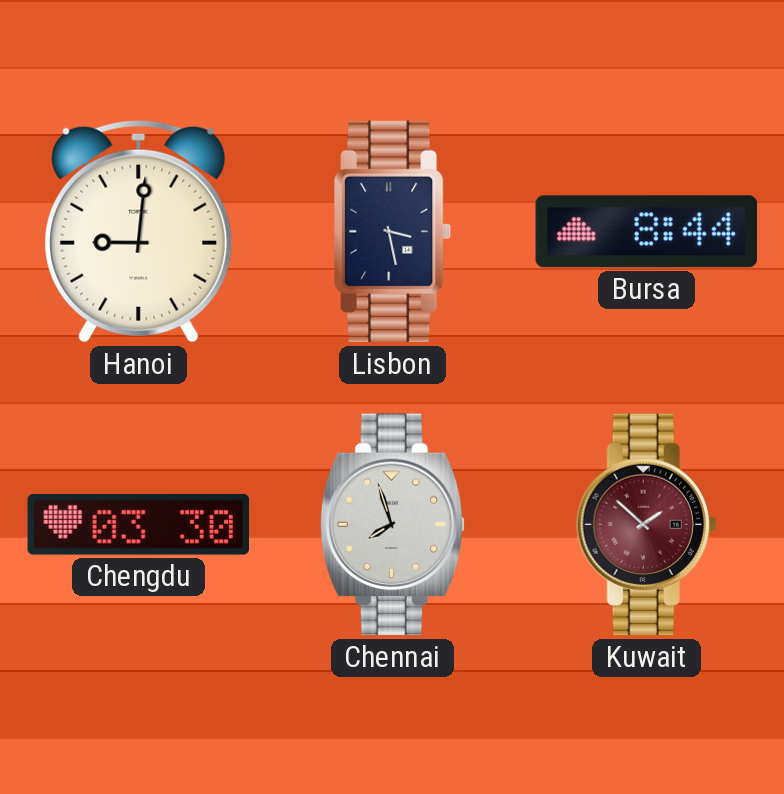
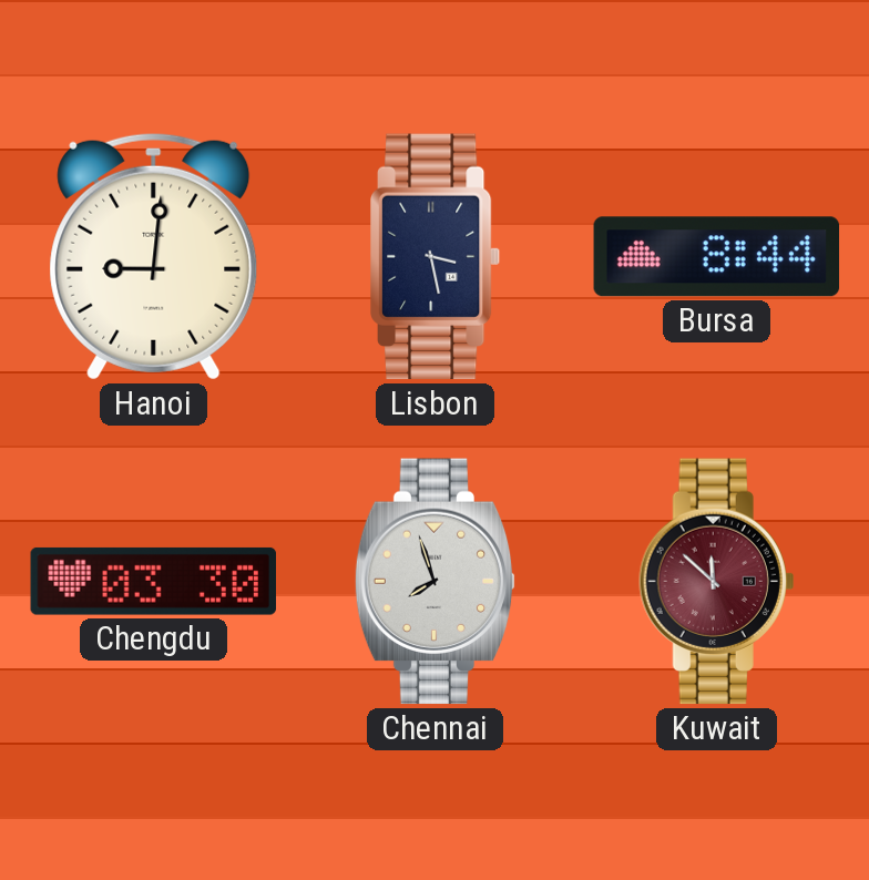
Kuwait: 1:52 -> 11:52
